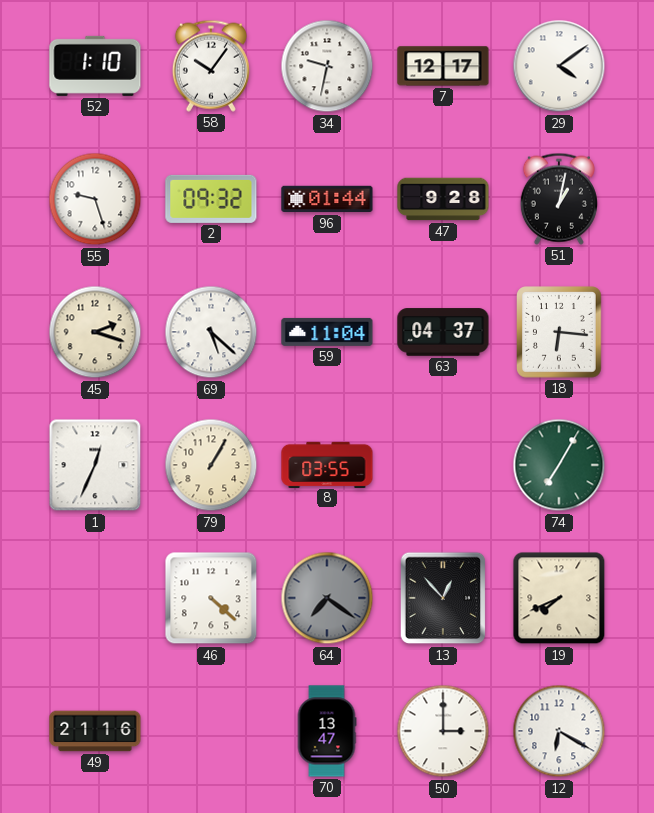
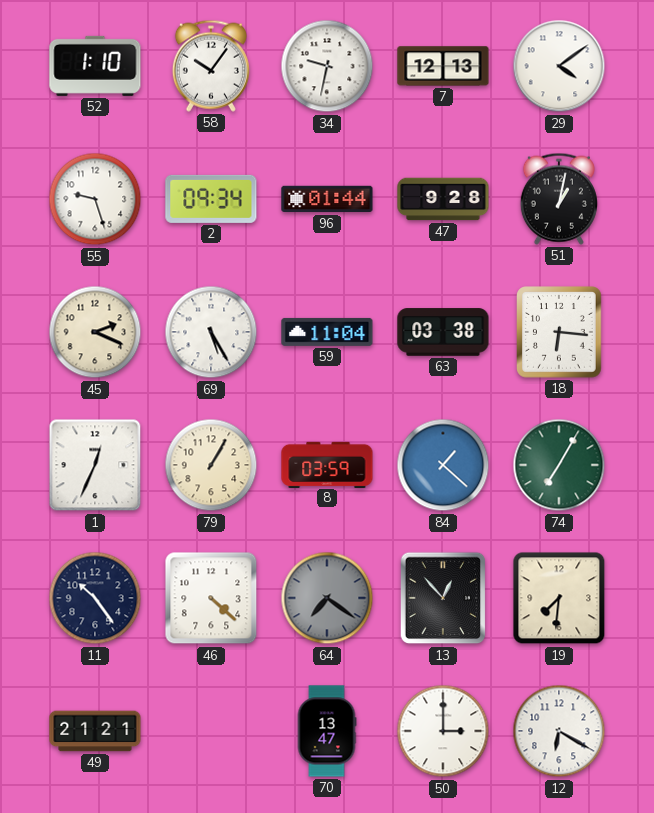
7: 12:17 -> 12:13
2: 09:32 -> 09:34
45: 2:18 -> 2:19
69: 5:22 -> 5:25
63: 04:37 -> 03:38
8: 03:55 -> 03:59
84: none -> 1:22
11: none -> 10:24
19: 7:41 -> 7:31
49: 21:16 -> 21:21
